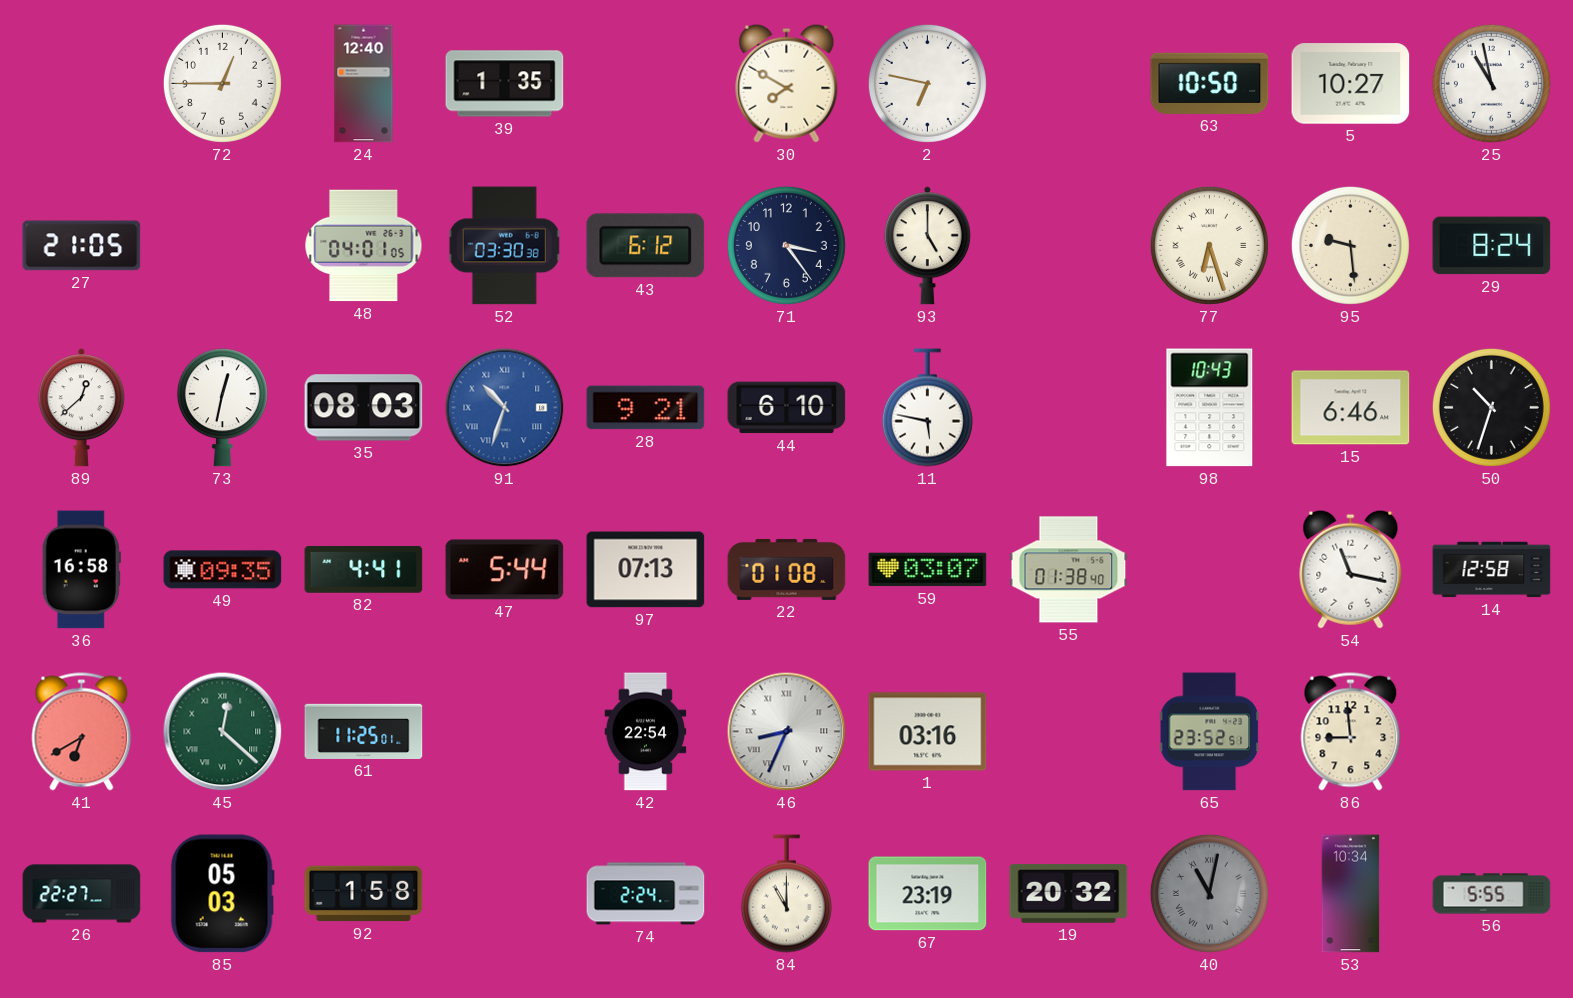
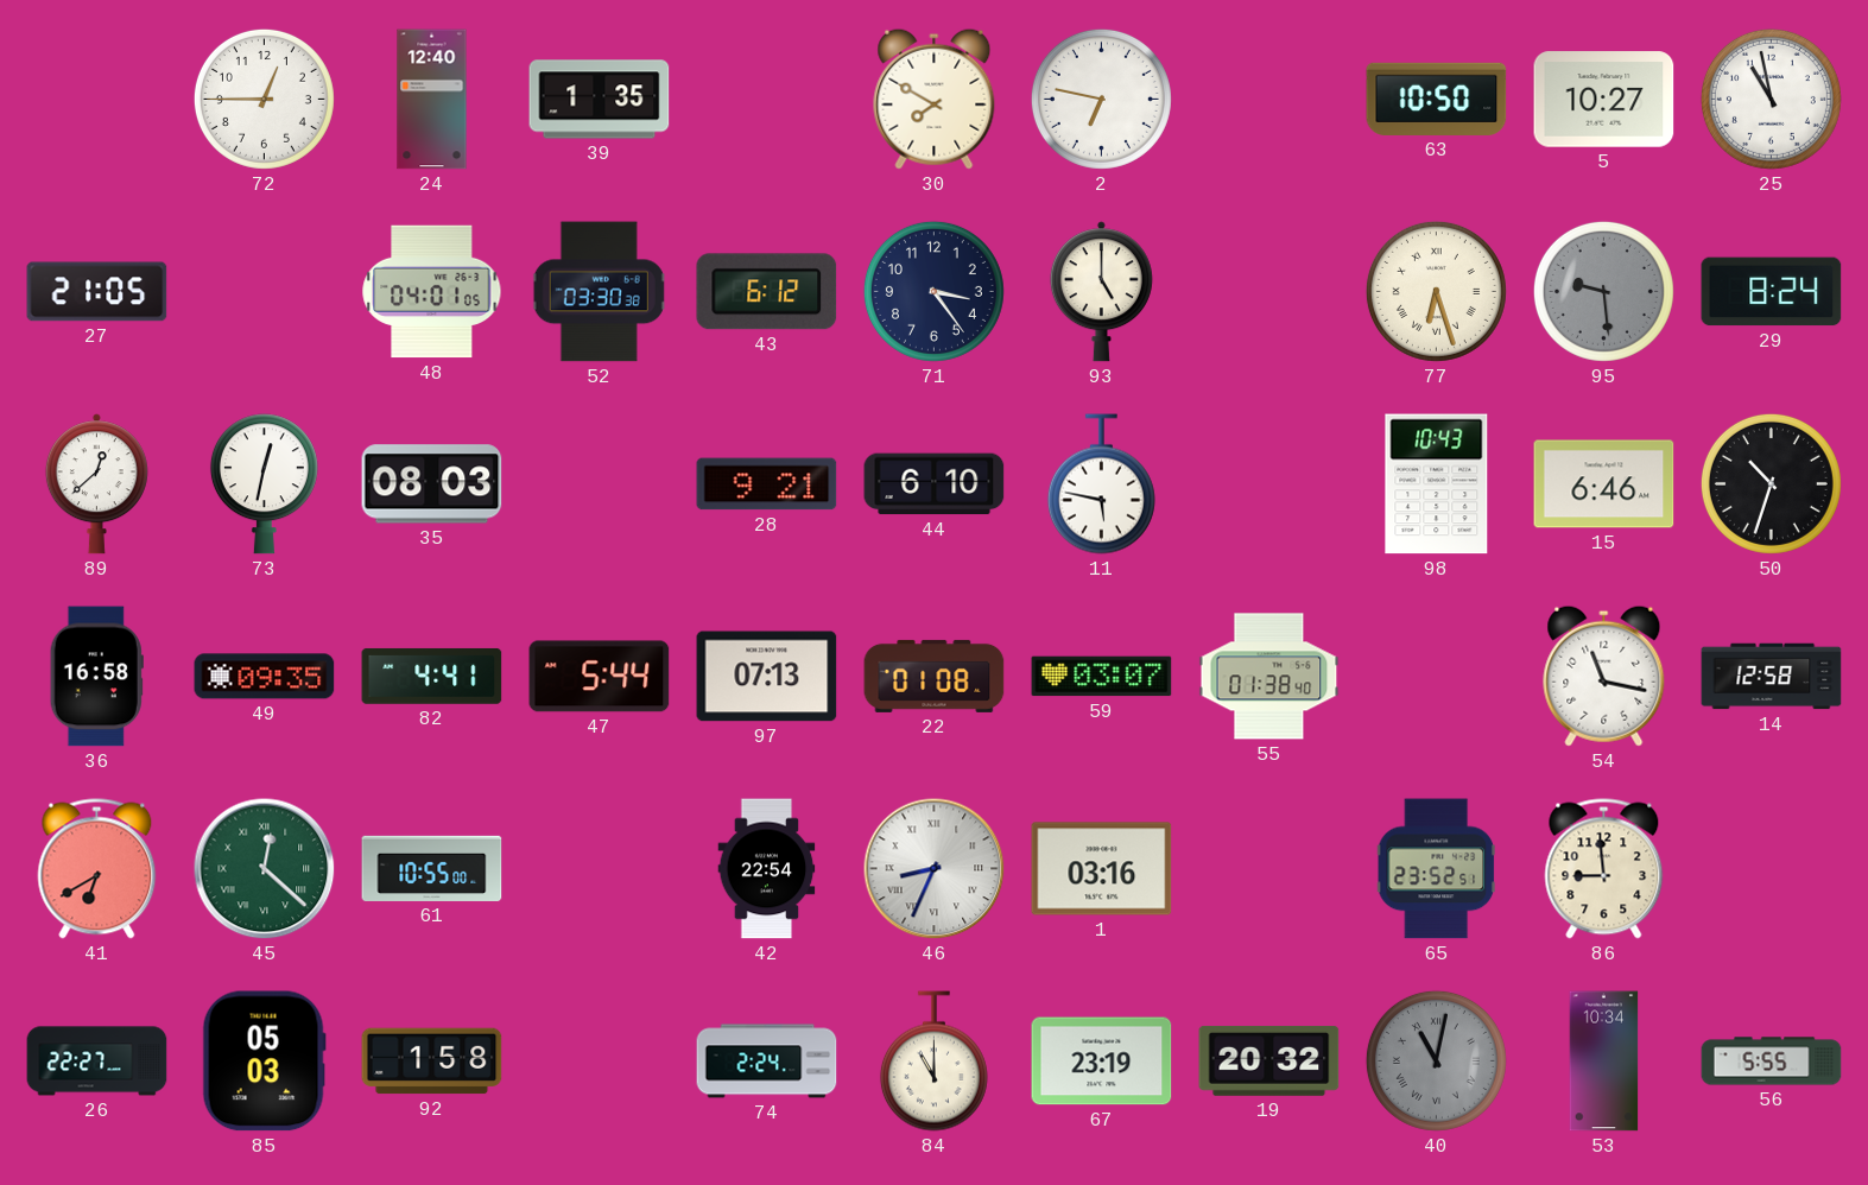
95 dial: cream -> grey
91: 10:33 -> none
61: 11:25 -> 10:55
